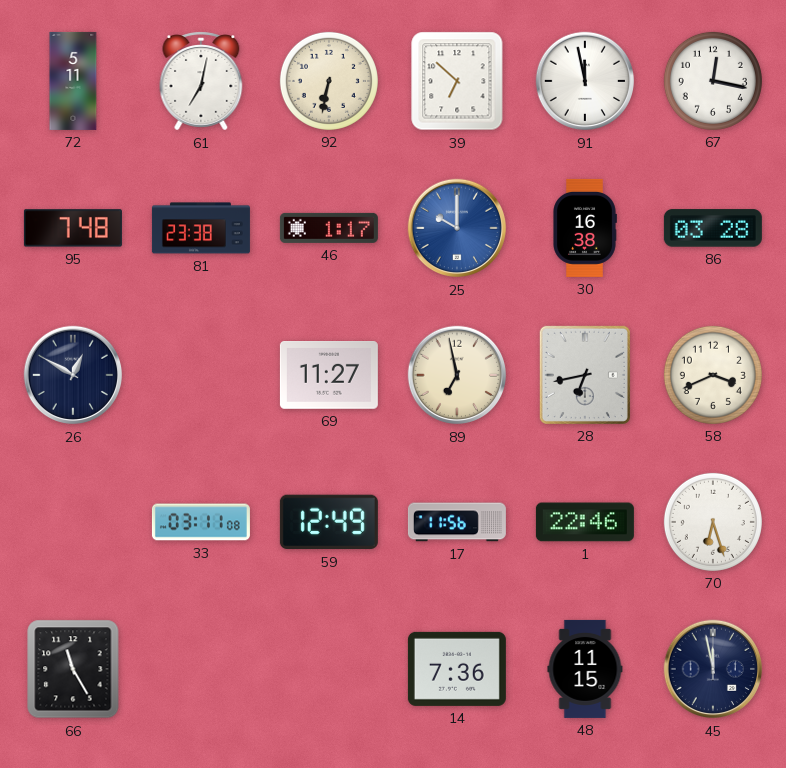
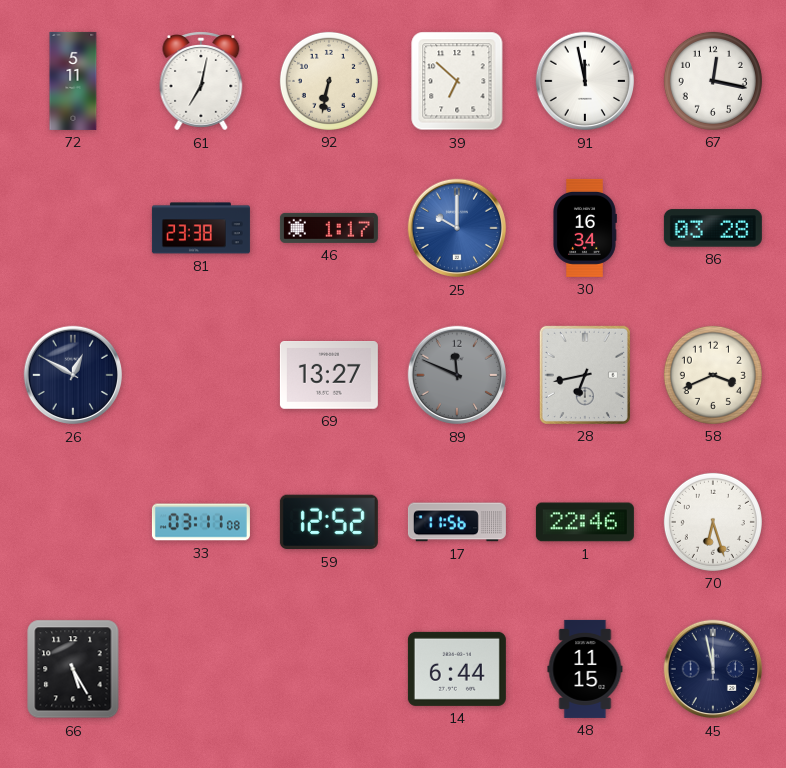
95: 7:48 -> none
30: 16:38 -> 16:34
69: 11:27 -> 13:27
89: 6:58 -> 11:49
89 dial: cream -> grey
59: 12:49 -> 12:52
66: 11:25 -> 5:25
14: 7:36 -> 6:44
